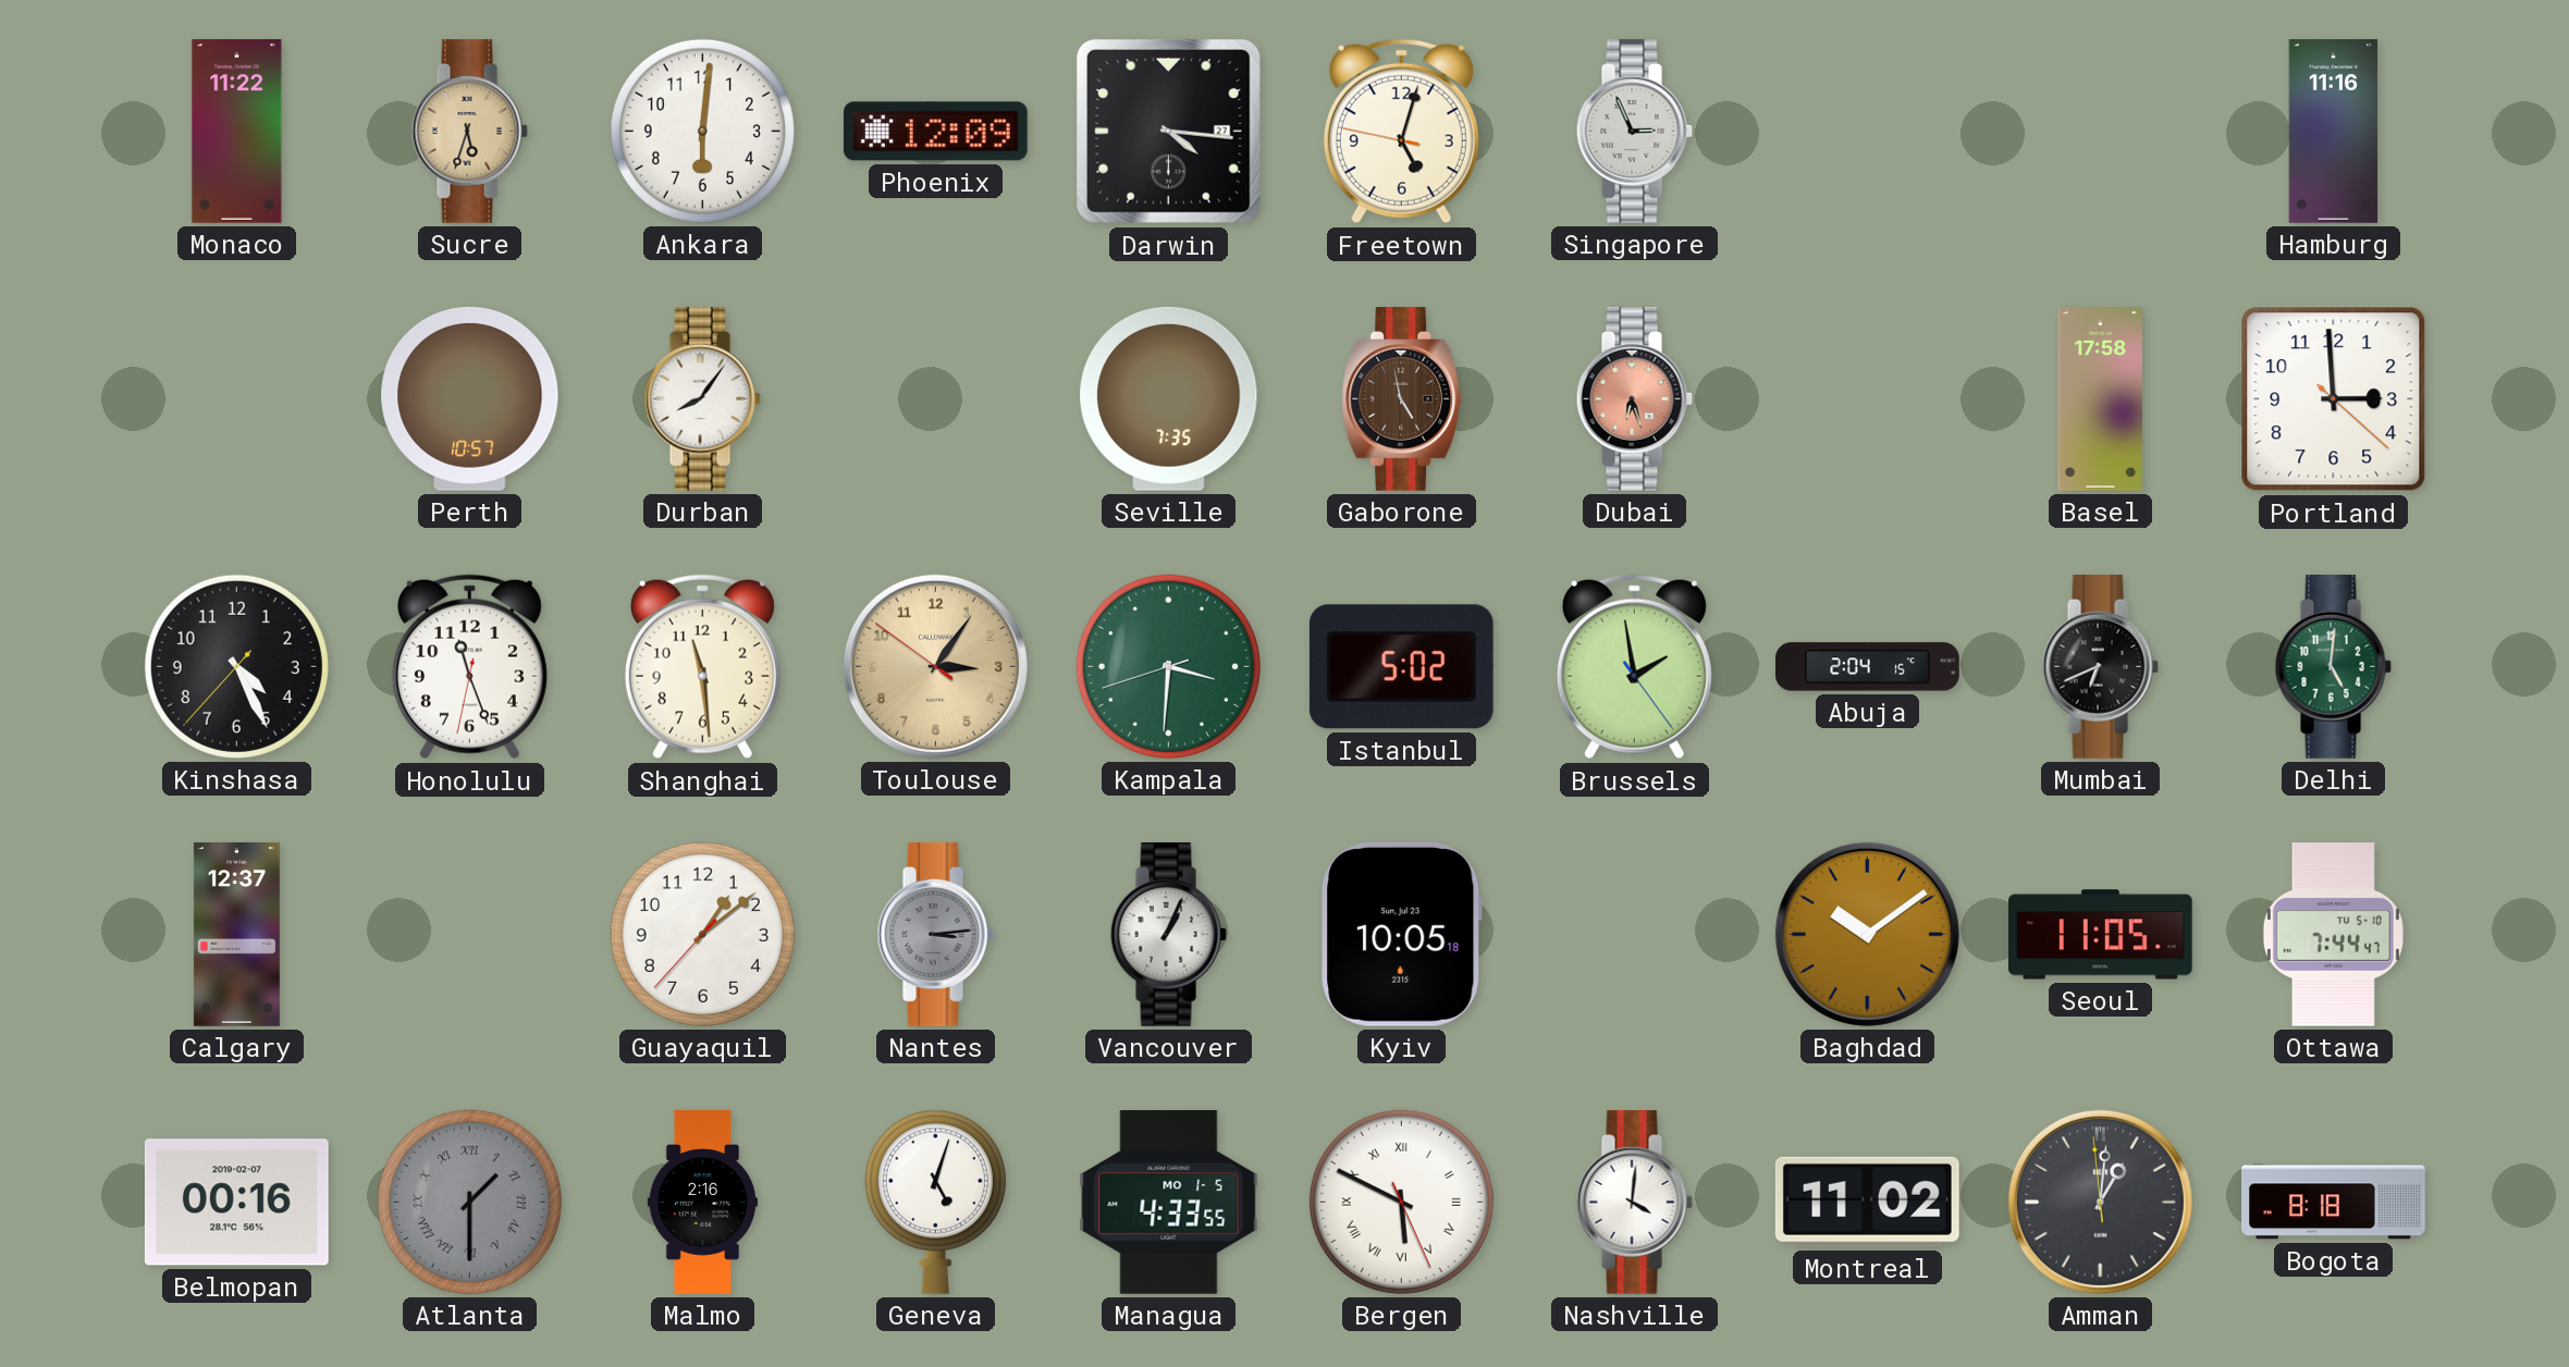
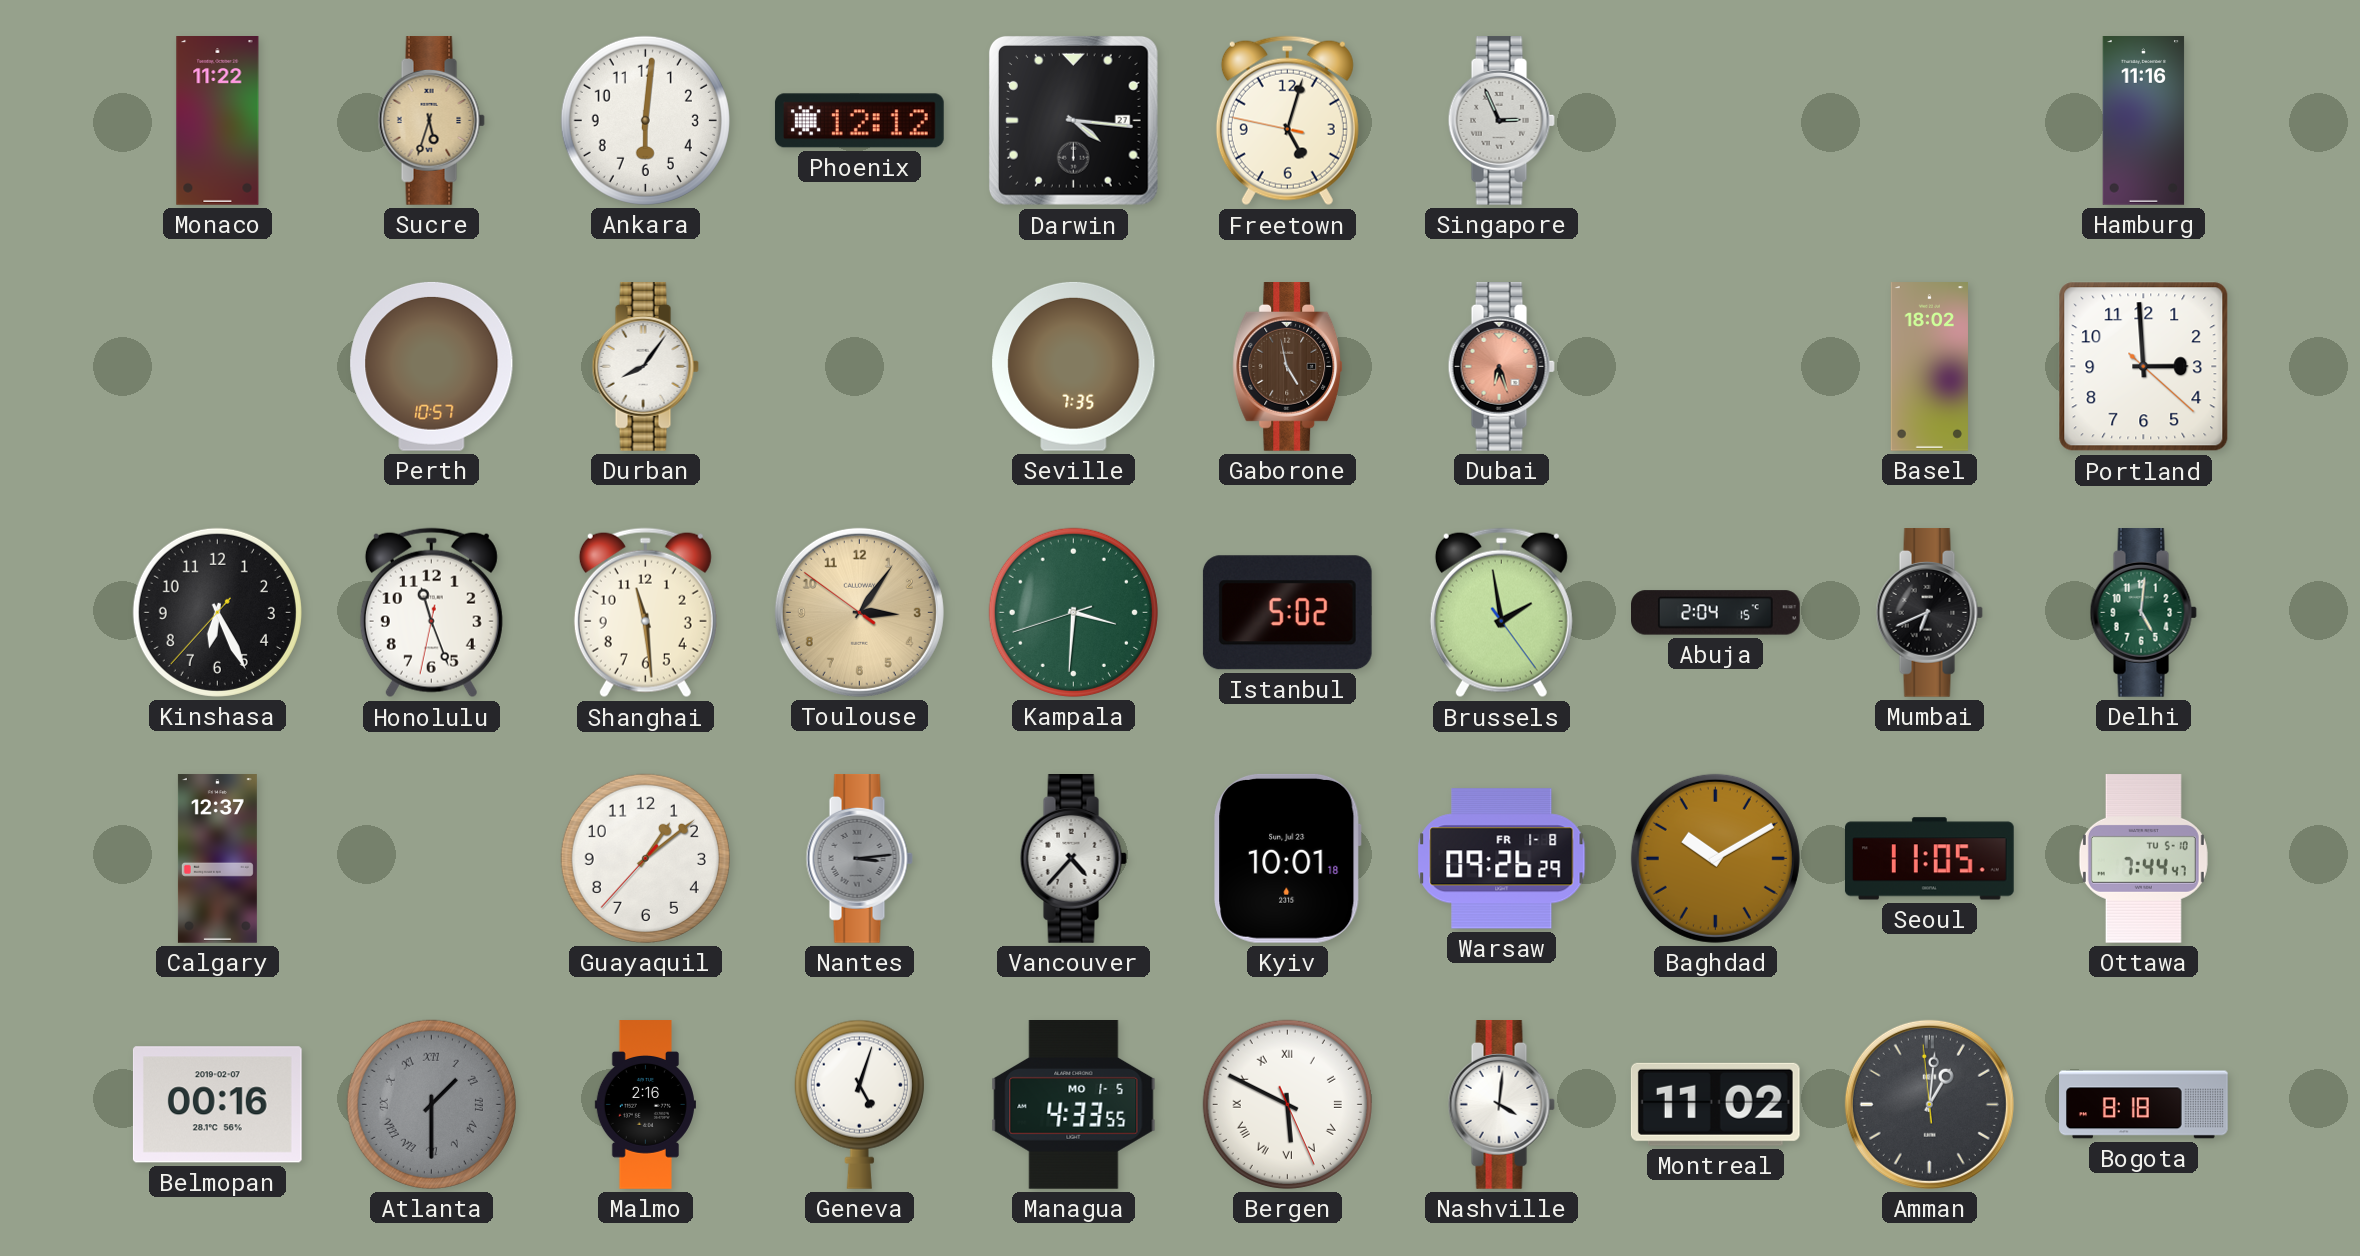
Phoenix: 12:09 -> 12:12
Basel: 17:58 -> 18:02
Kinshasa: 4:25 -> 6:25
Vancouver: 1:04 -> 4:37
Kyiv: 10:05 -> 10:01
Warsaw: none -> 09:26
Baghdad: 10:09 -> 10:10
